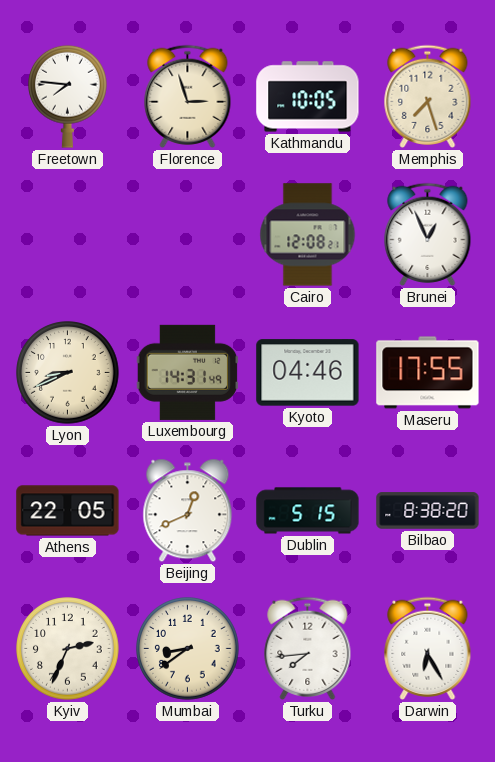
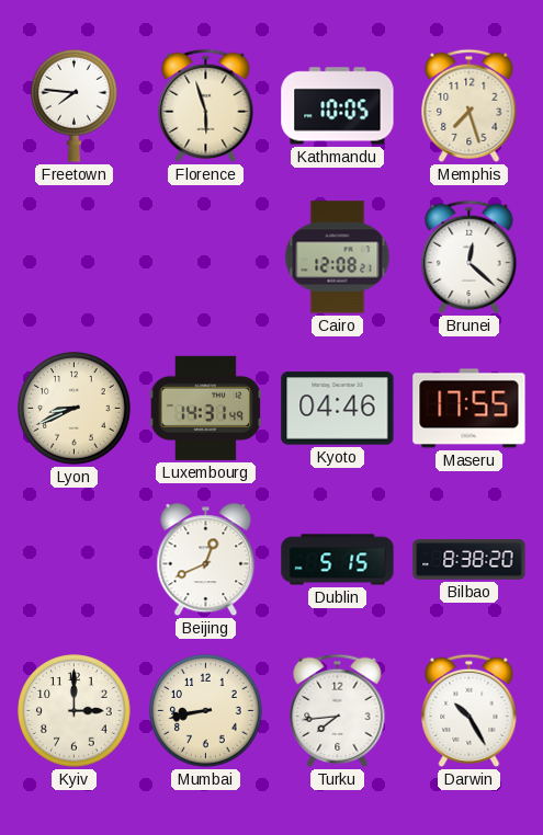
Florence: 2:57 -> 5:57
Brunei: 12:56 -> 12:22
Athens: 22:05 -> none
Kyiv: 2:34 -> 3:00
Mumbai: 8:39 -> 8:43
Darwin: 6:25 -> 10:25
